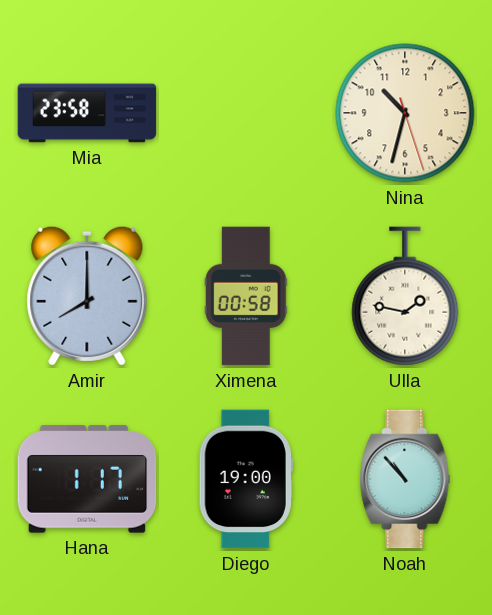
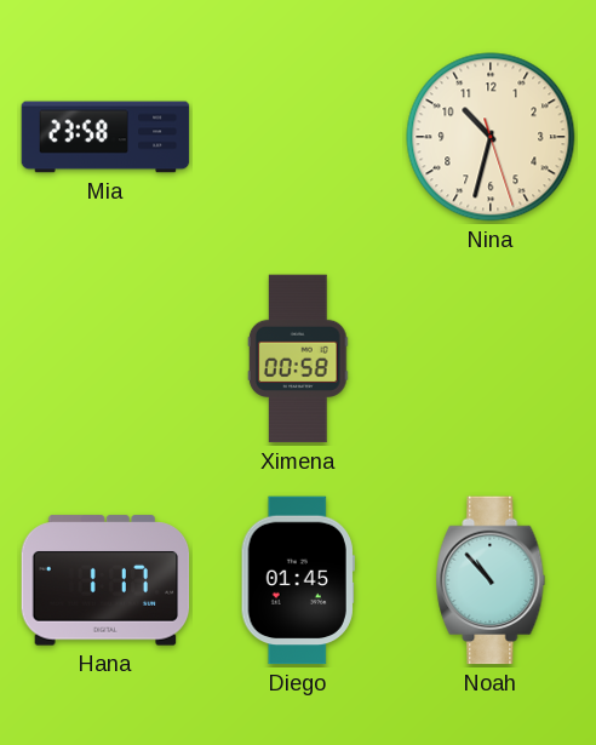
Amir: 8:00 -> none
Ulla: 1:47 -> none
Diego: 19:00 -> 01:45
